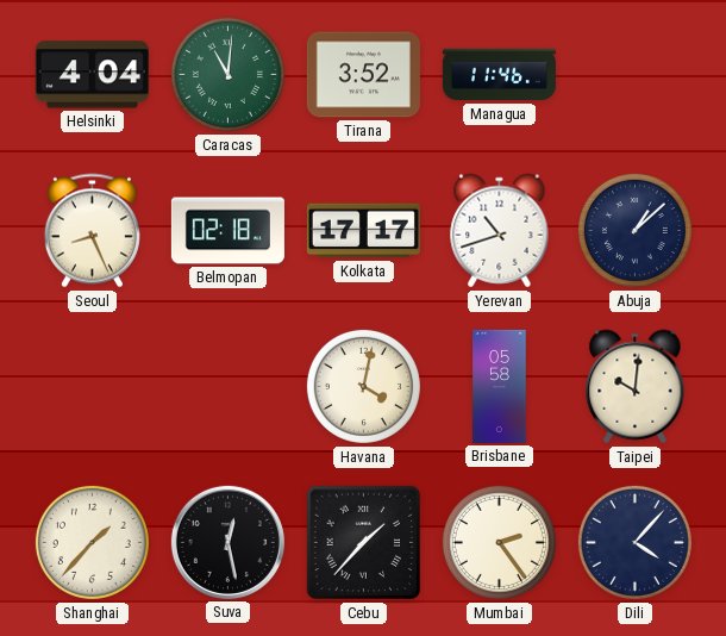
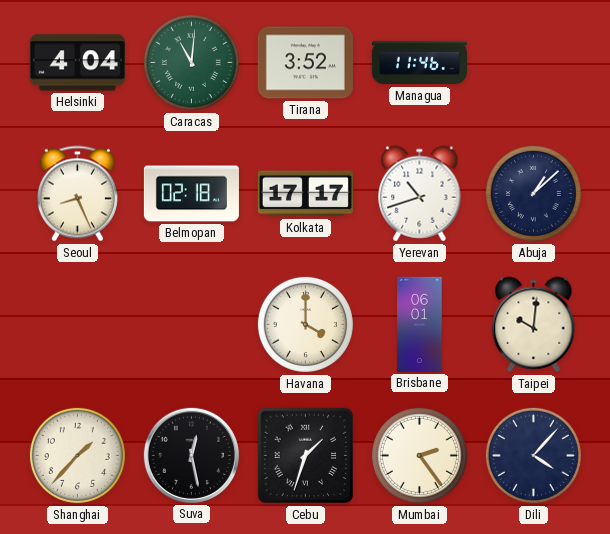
Havana: 4:02 -> 4:00
Brisbane: 05:58 -> 06:01
Cebu: 1:37 -> 1:33
